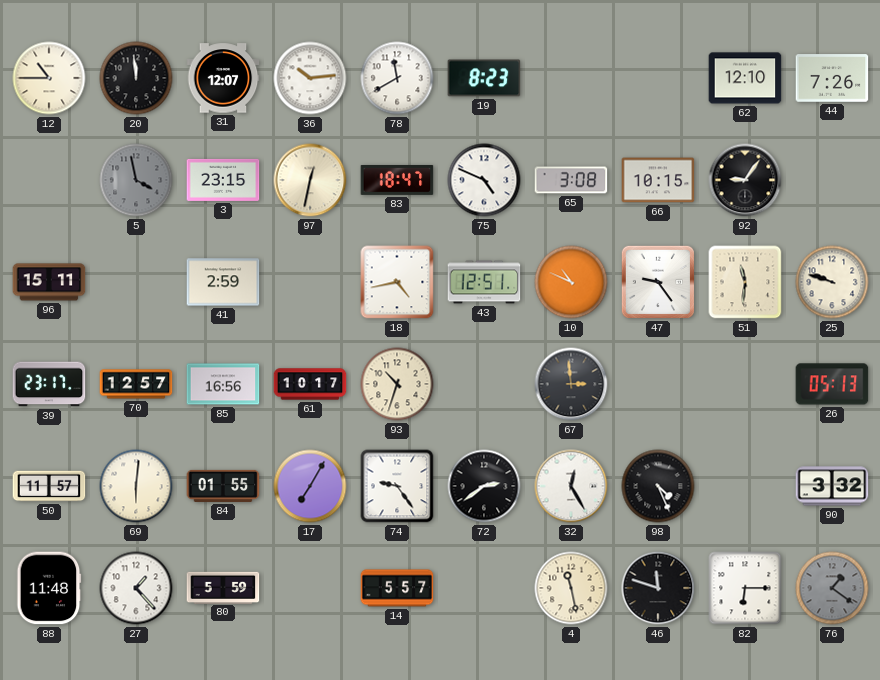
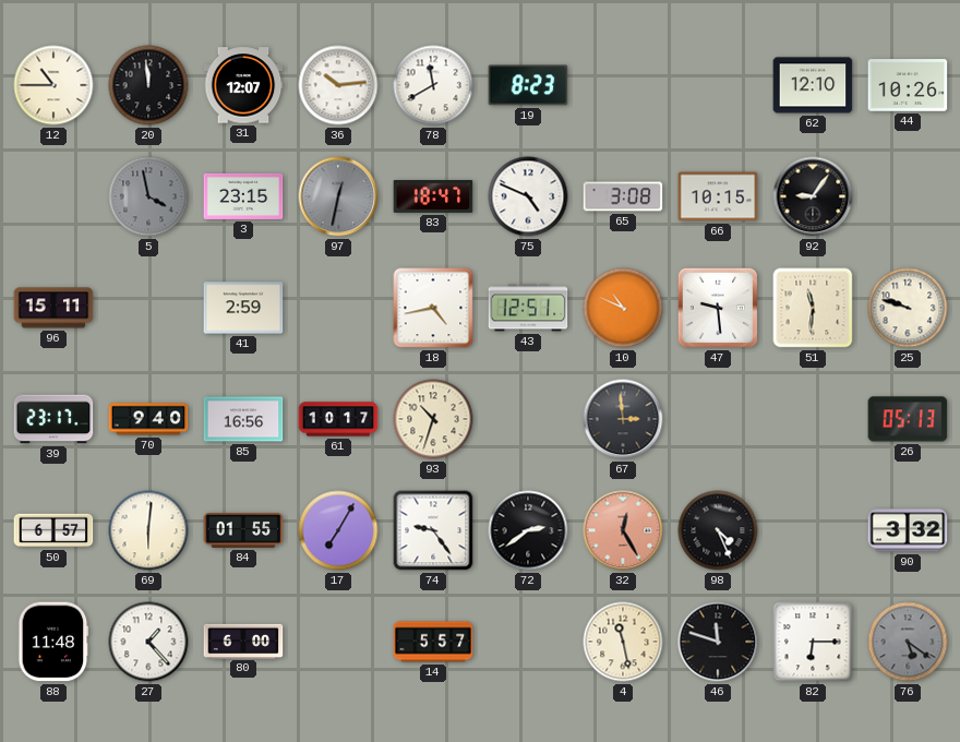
44: 7:26 -> 10:26
97 dial: cream -> grey
47: 9:24 -> 9:29
70: 12:57 -> 9:40
50: 11:57 -> 6:57
32 dial: white -> salmon
80: 5:59 -> 6:00
76: 1:21 -> 5:21
